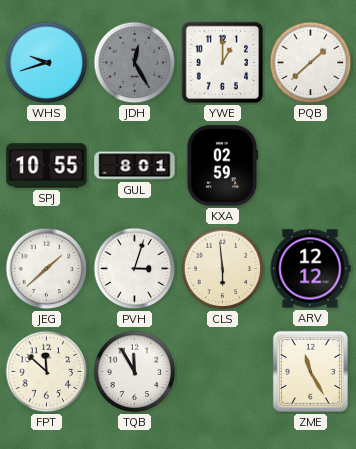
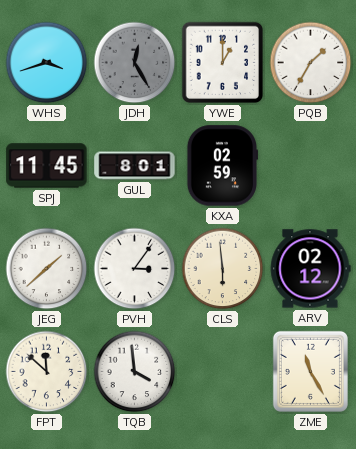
WHS: 9:42 -> 3:42
PQB: 1:38 -> 1:35
SPJ: 10:55 -> 11:45
PVH: 3:03 -> 3:06
ARV: 12:12 -> 02:12
TQB: 11:55 -> 3:59
